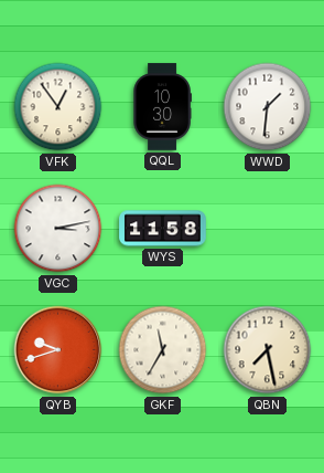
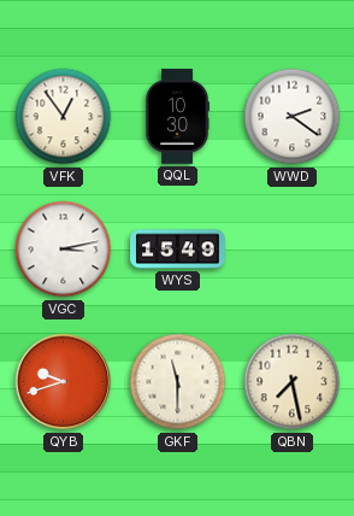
WWD: 1:31 -> 2:21
WYS: 11:58 -> 15:49
GKF: 11:35 -> 11:30
